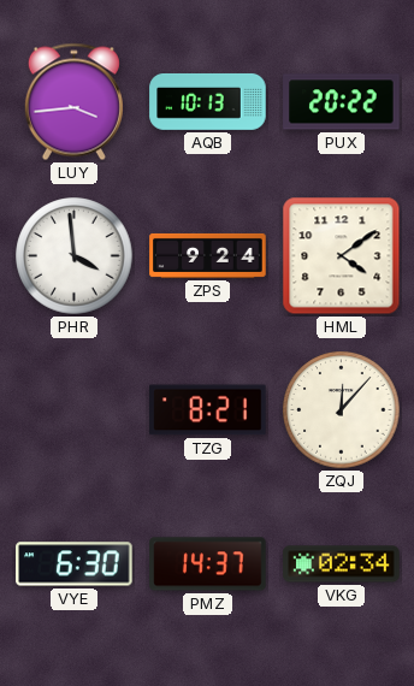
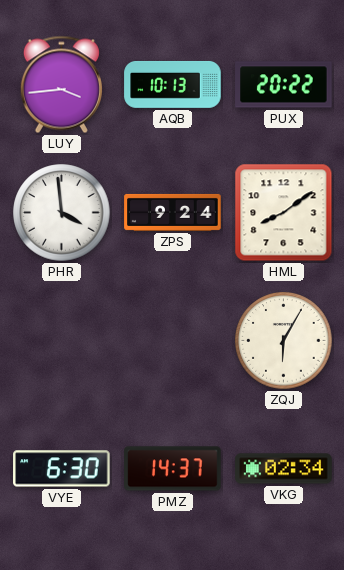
HML: 4:09 -> 8:09
TZG: 8:21 -> none
ZQJ: 12:07 -> 6:05
